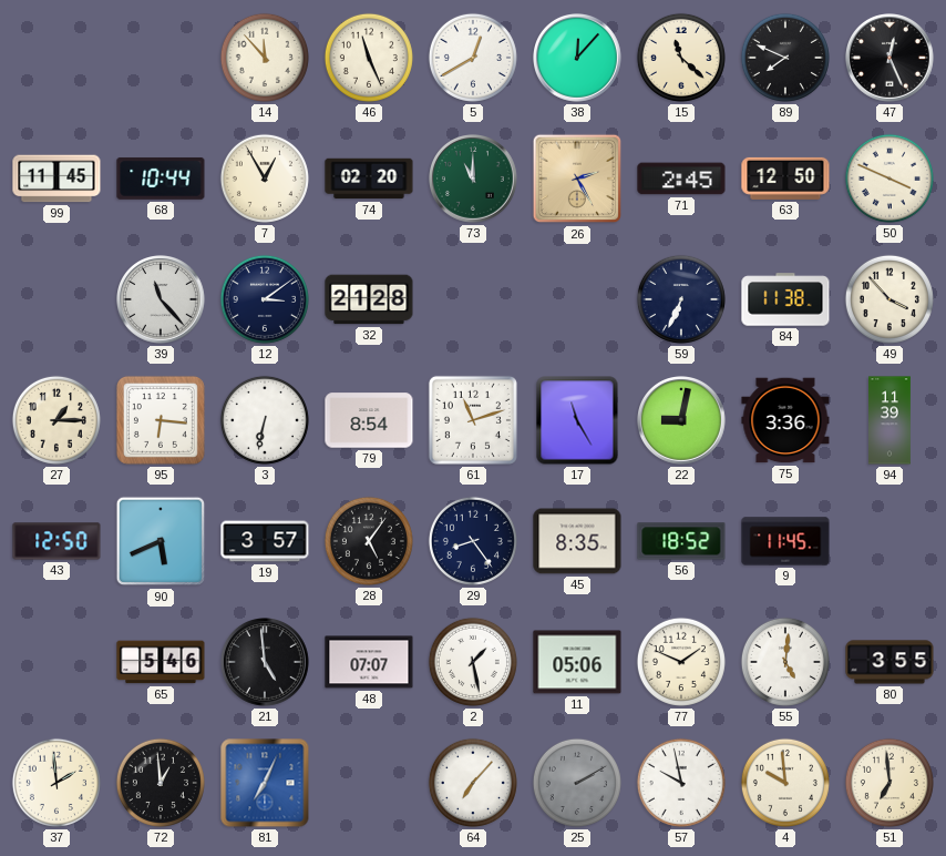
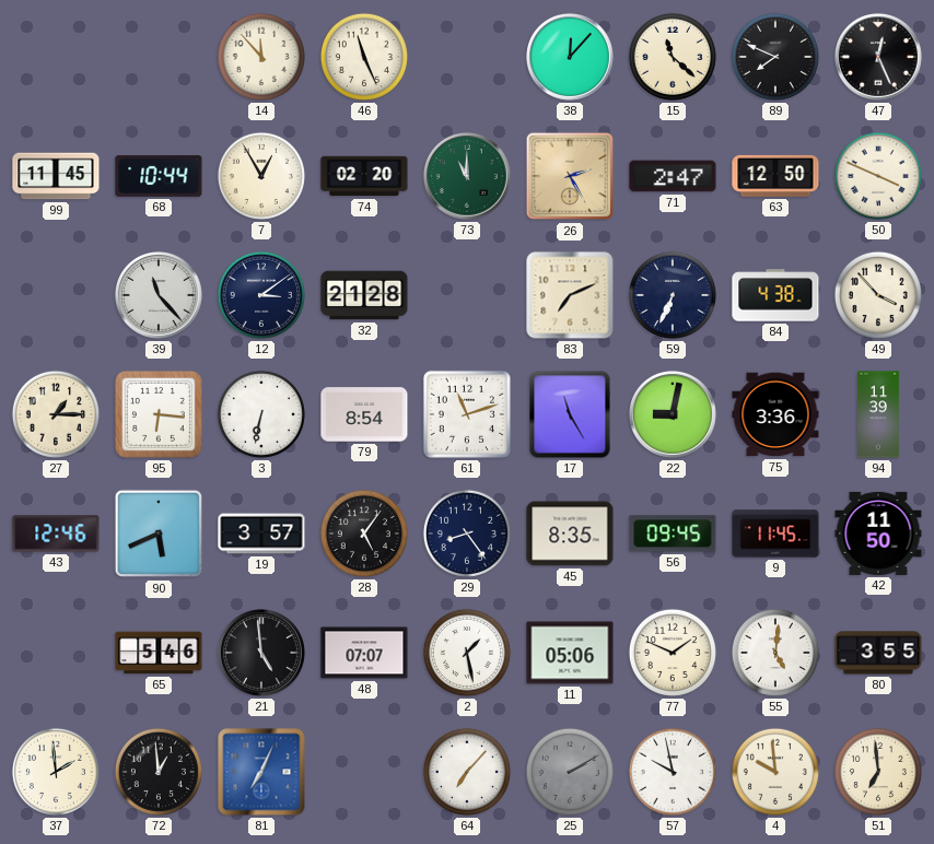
5: 12:40 -> none
71: 2:45 -> 2:47
83: none -> 7:11
84: 11:38 -> 4:38
43: 12:50 -> 12:46
56: 18:52 -> 09:45
42: none -> 11:50
